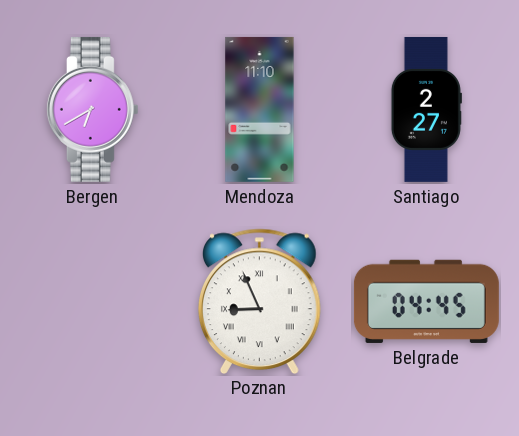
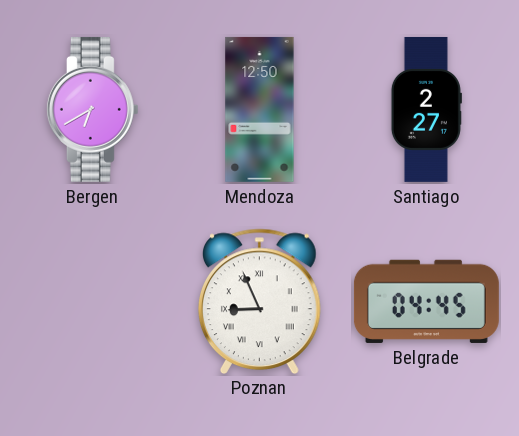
Mendoza: 11:10 -> 12:50
